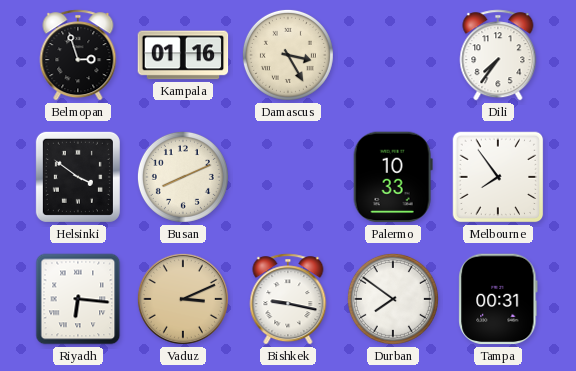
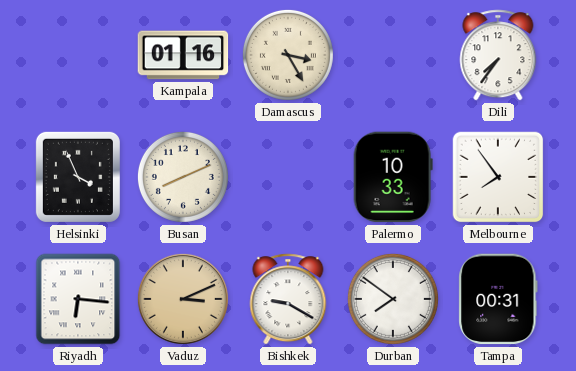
Belmopan: 2:57 -> none
Helsinki: 3:51 -> 3:56
Bishkek: 9:17 -> 9:20
